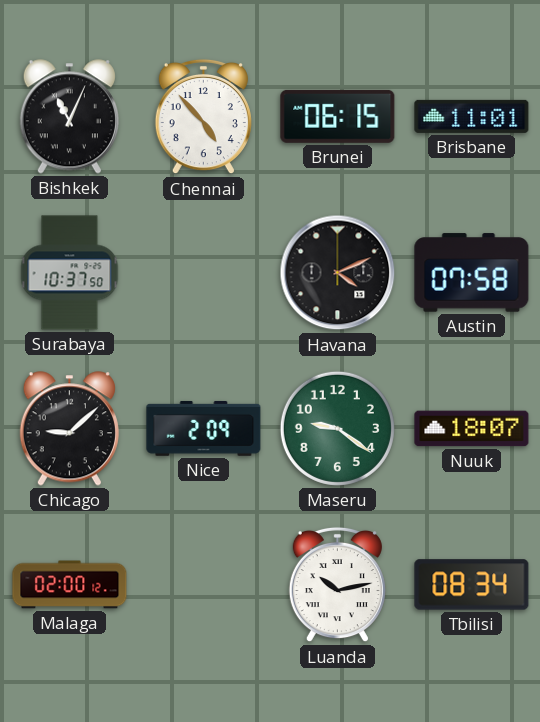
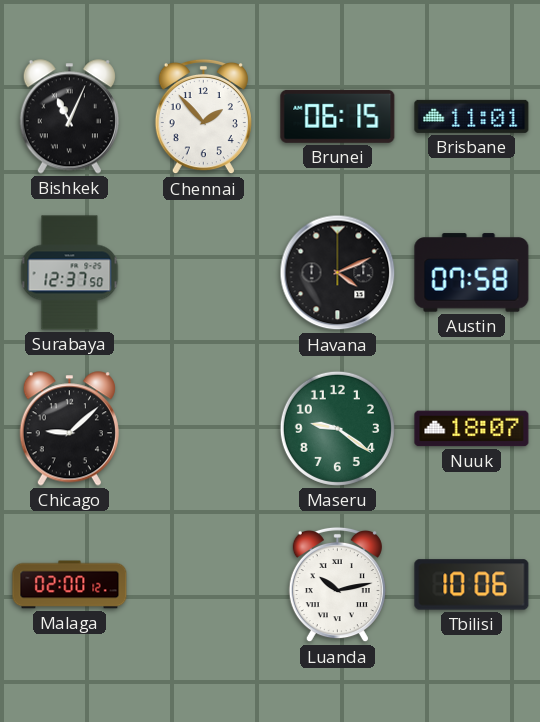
Chennai: 4:53 -> 1:53
Surabaya: 10:37 -> 12:37
Nice: 2:09 -> none
Tbilisi: 08:34 -> 10:06
